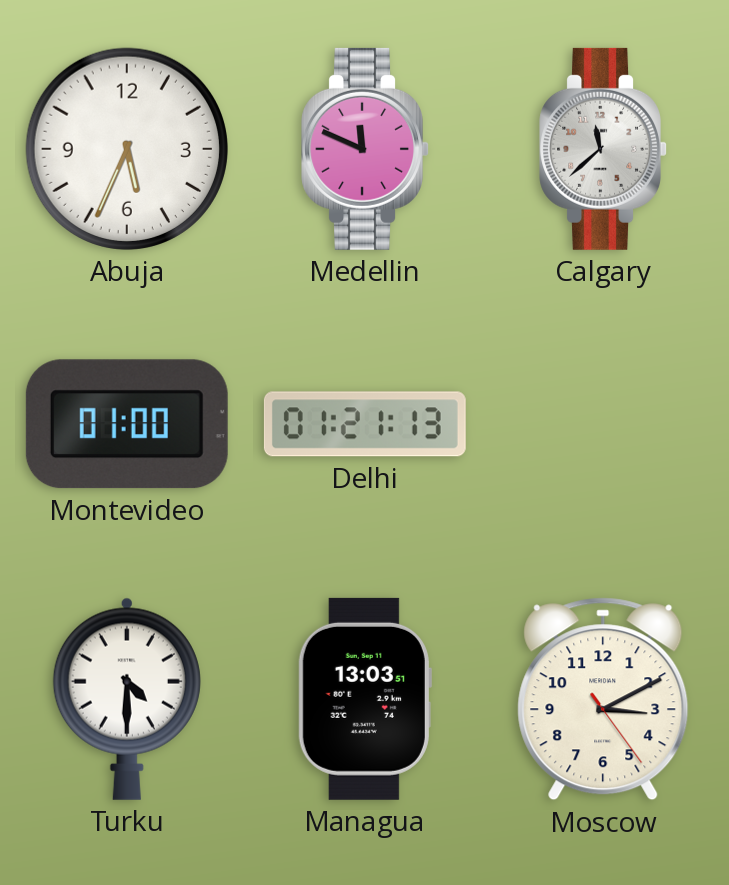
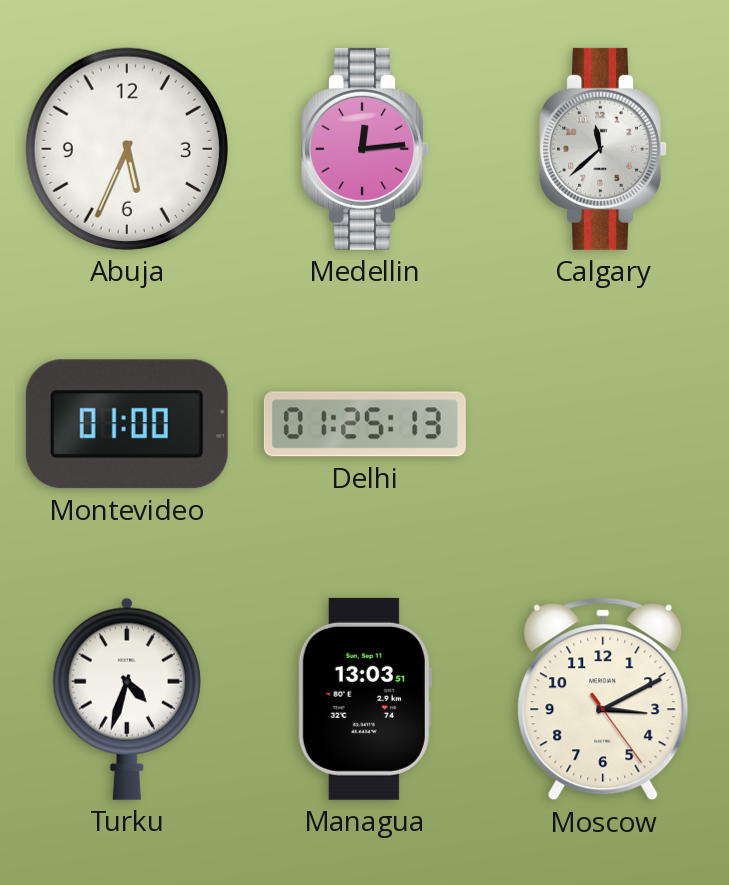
Medellin: 11:49 -> 12:14
Delhi: 01:21 -> 01:25
Turku: 4:30 -> 4:33
